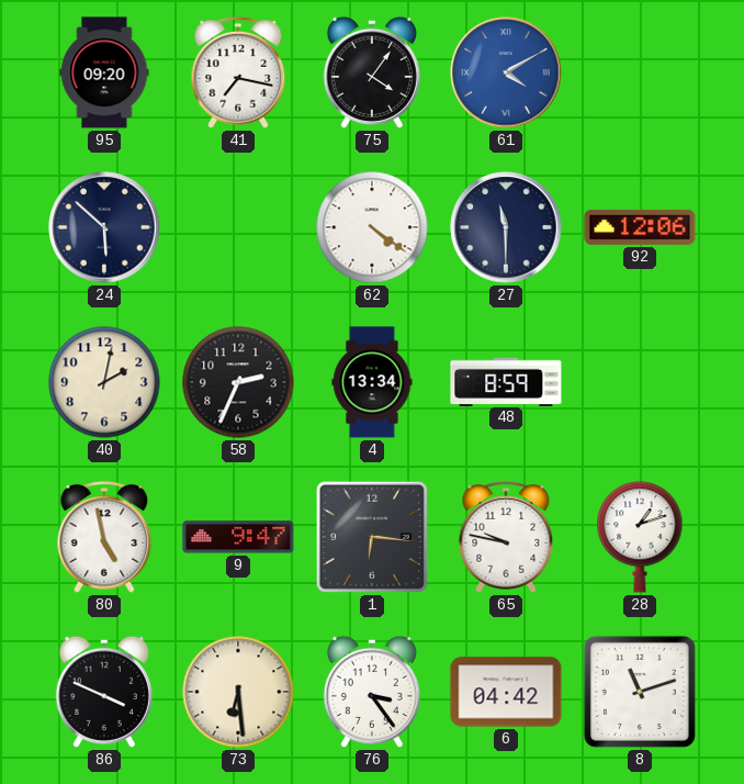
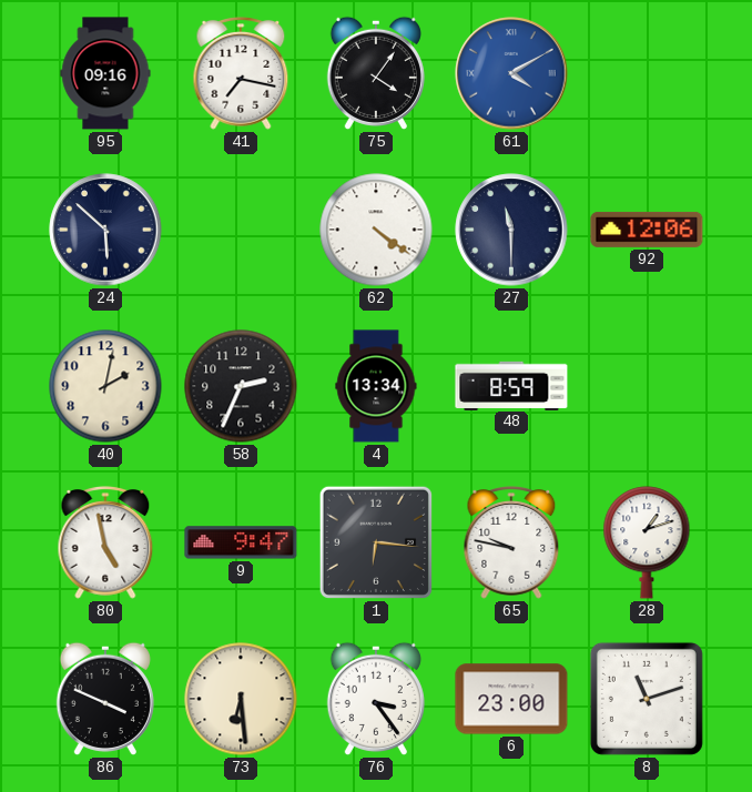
95: 09:20 -> 09:16
6: 04:42 -> 23:00
